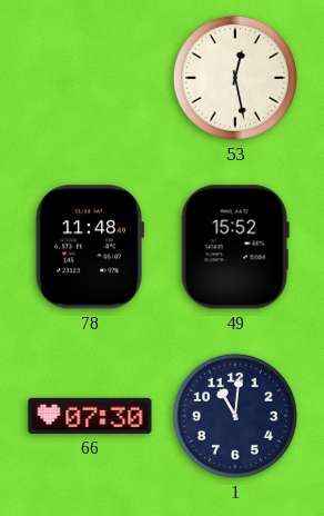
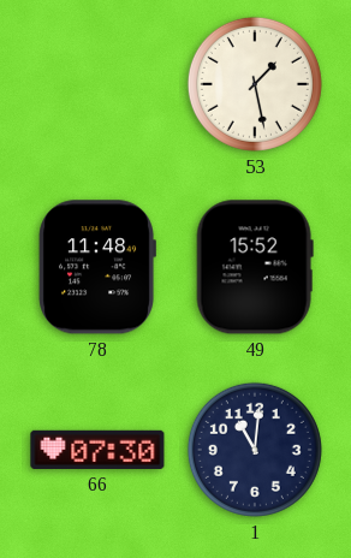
53: 12:28 -> 1:28
